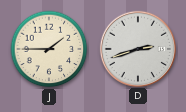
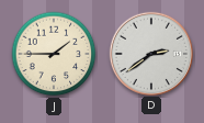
D: 2:42 -> 2:39
